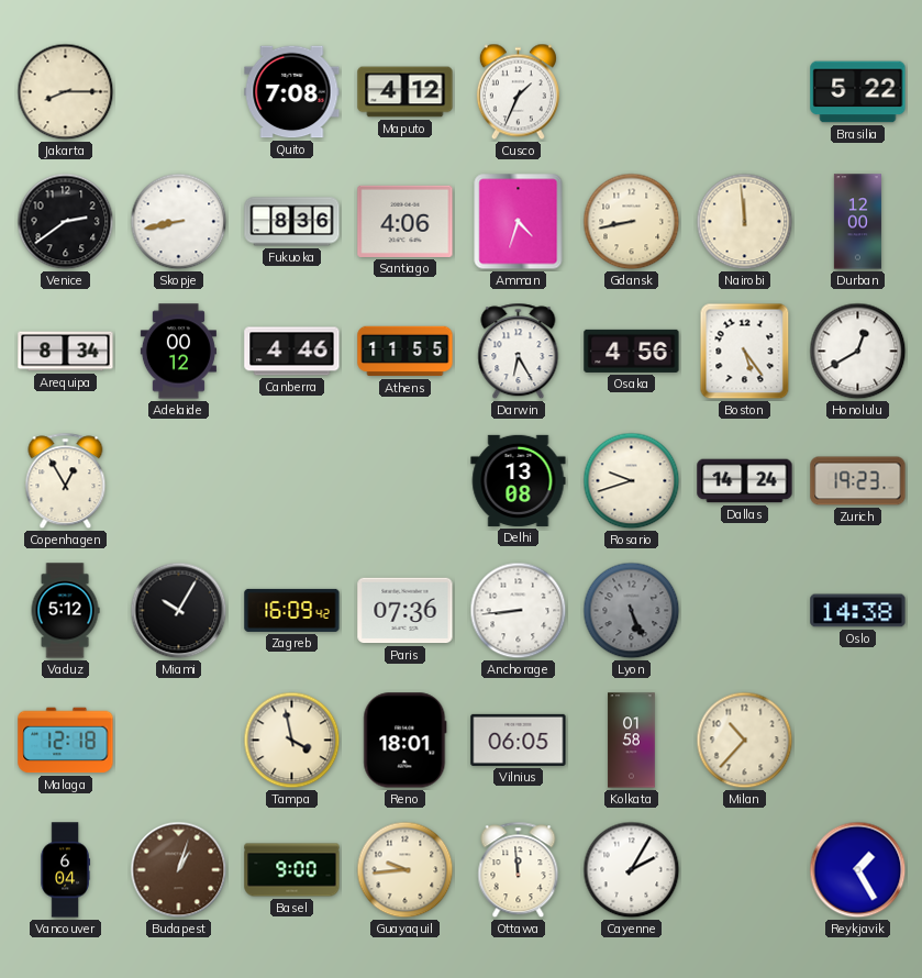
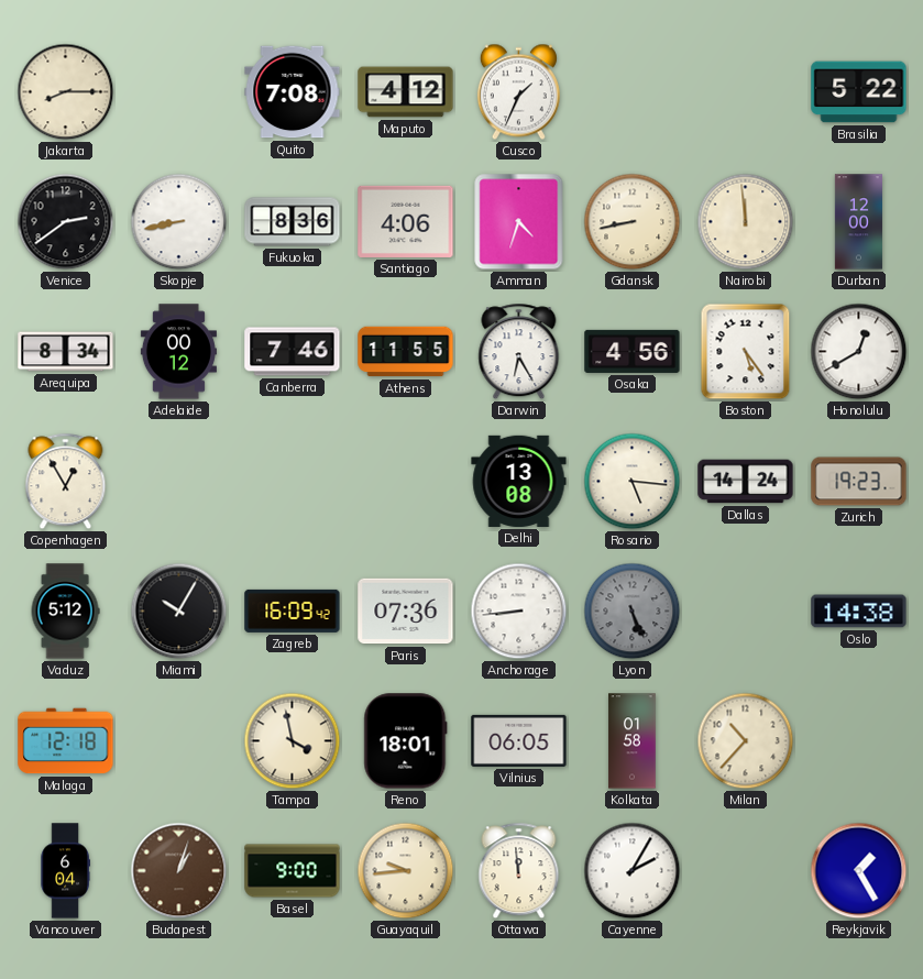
Canberra: 4:46 -> 7:46
Rosario: 9:42 -> 5:16
